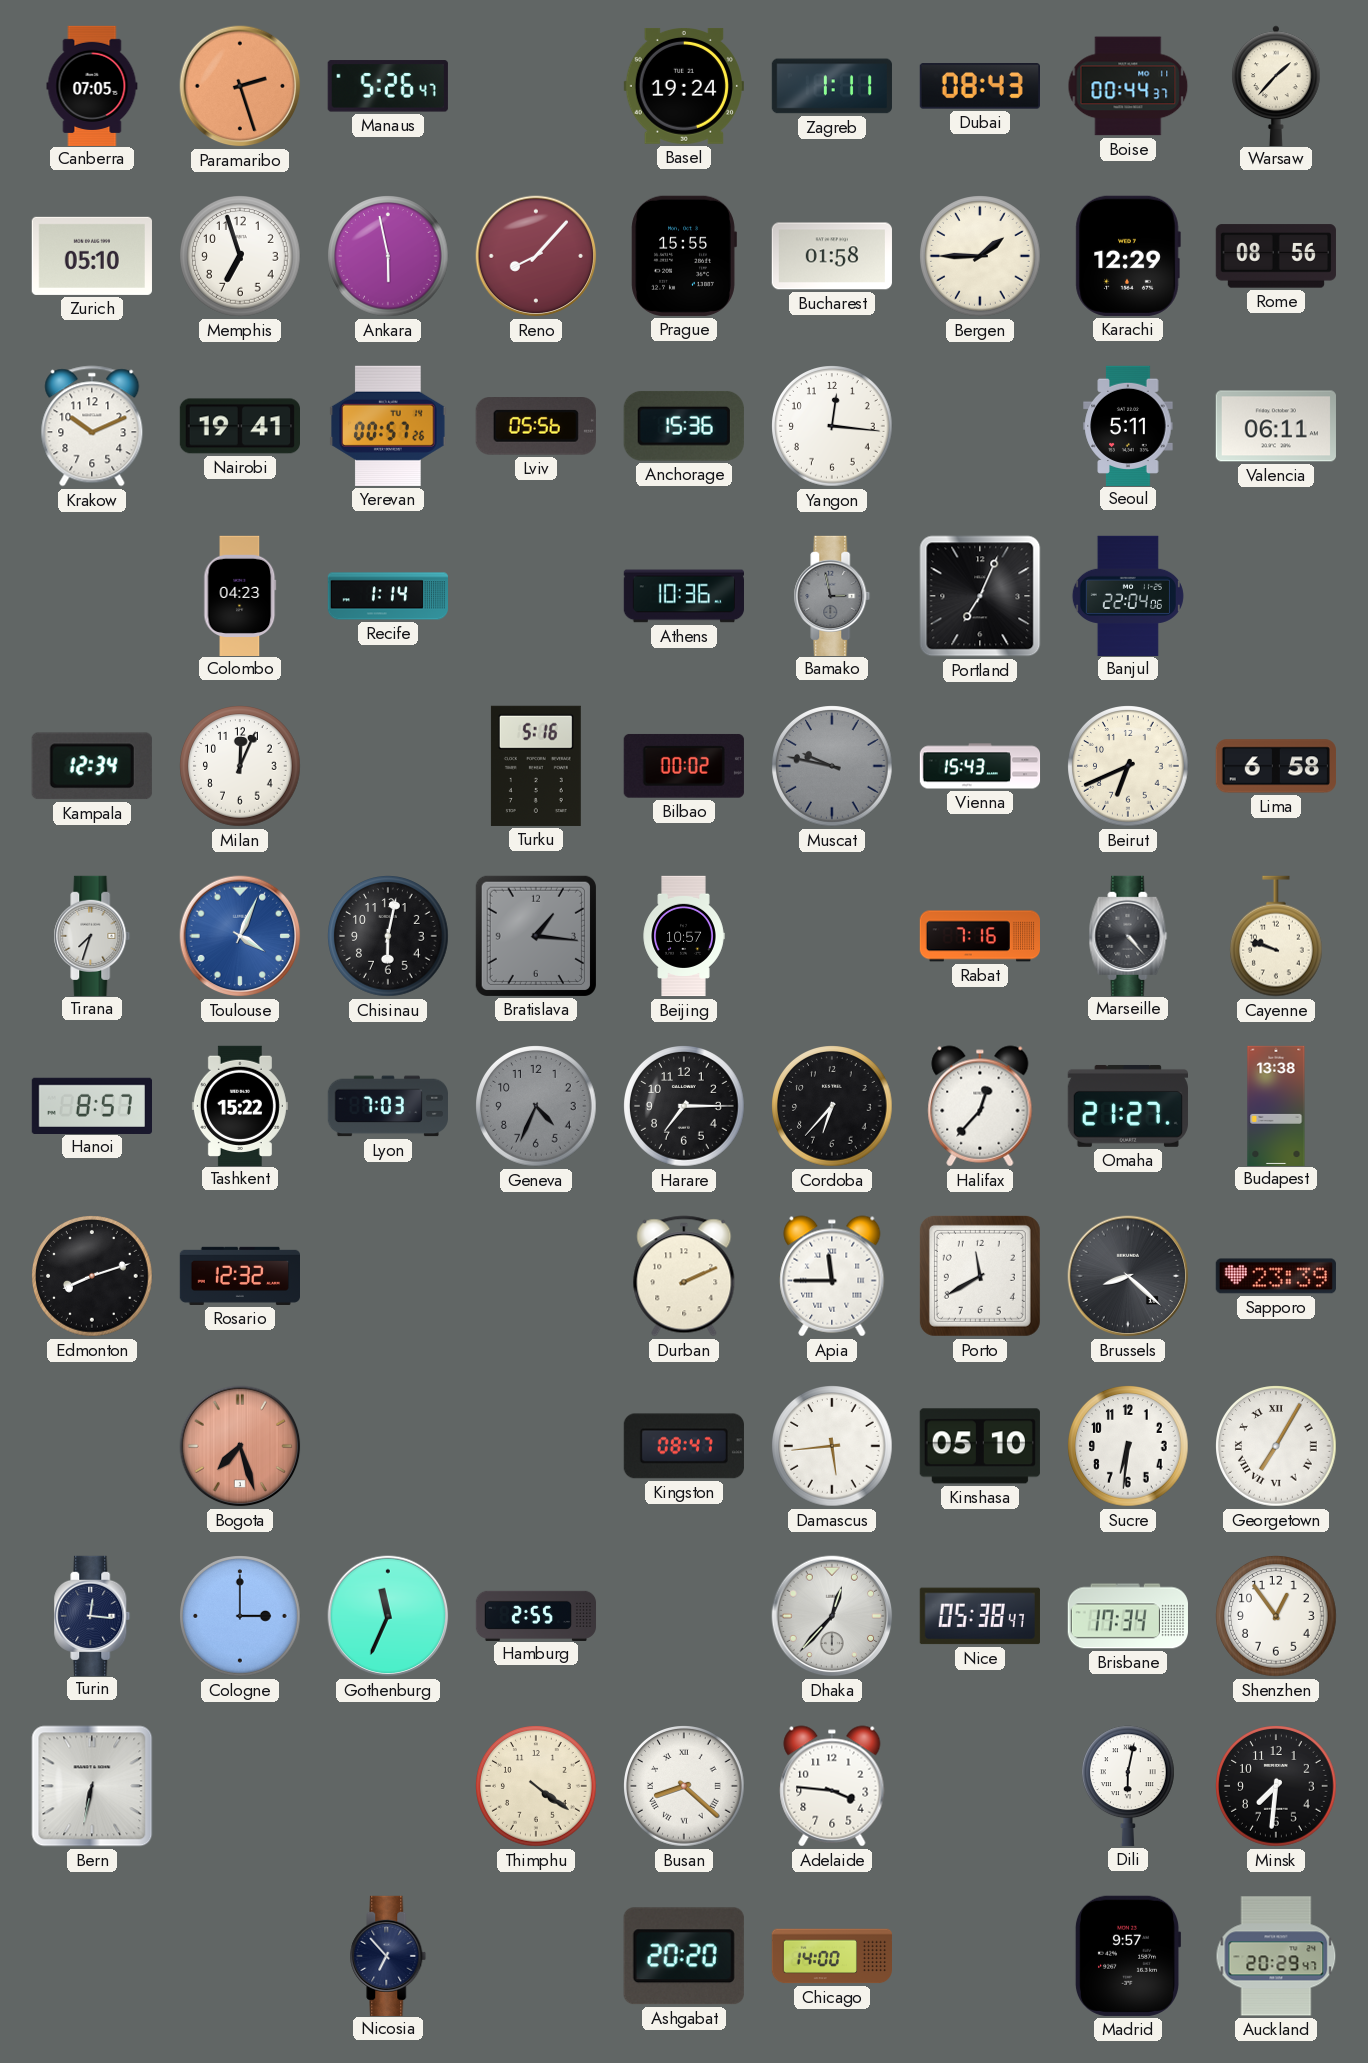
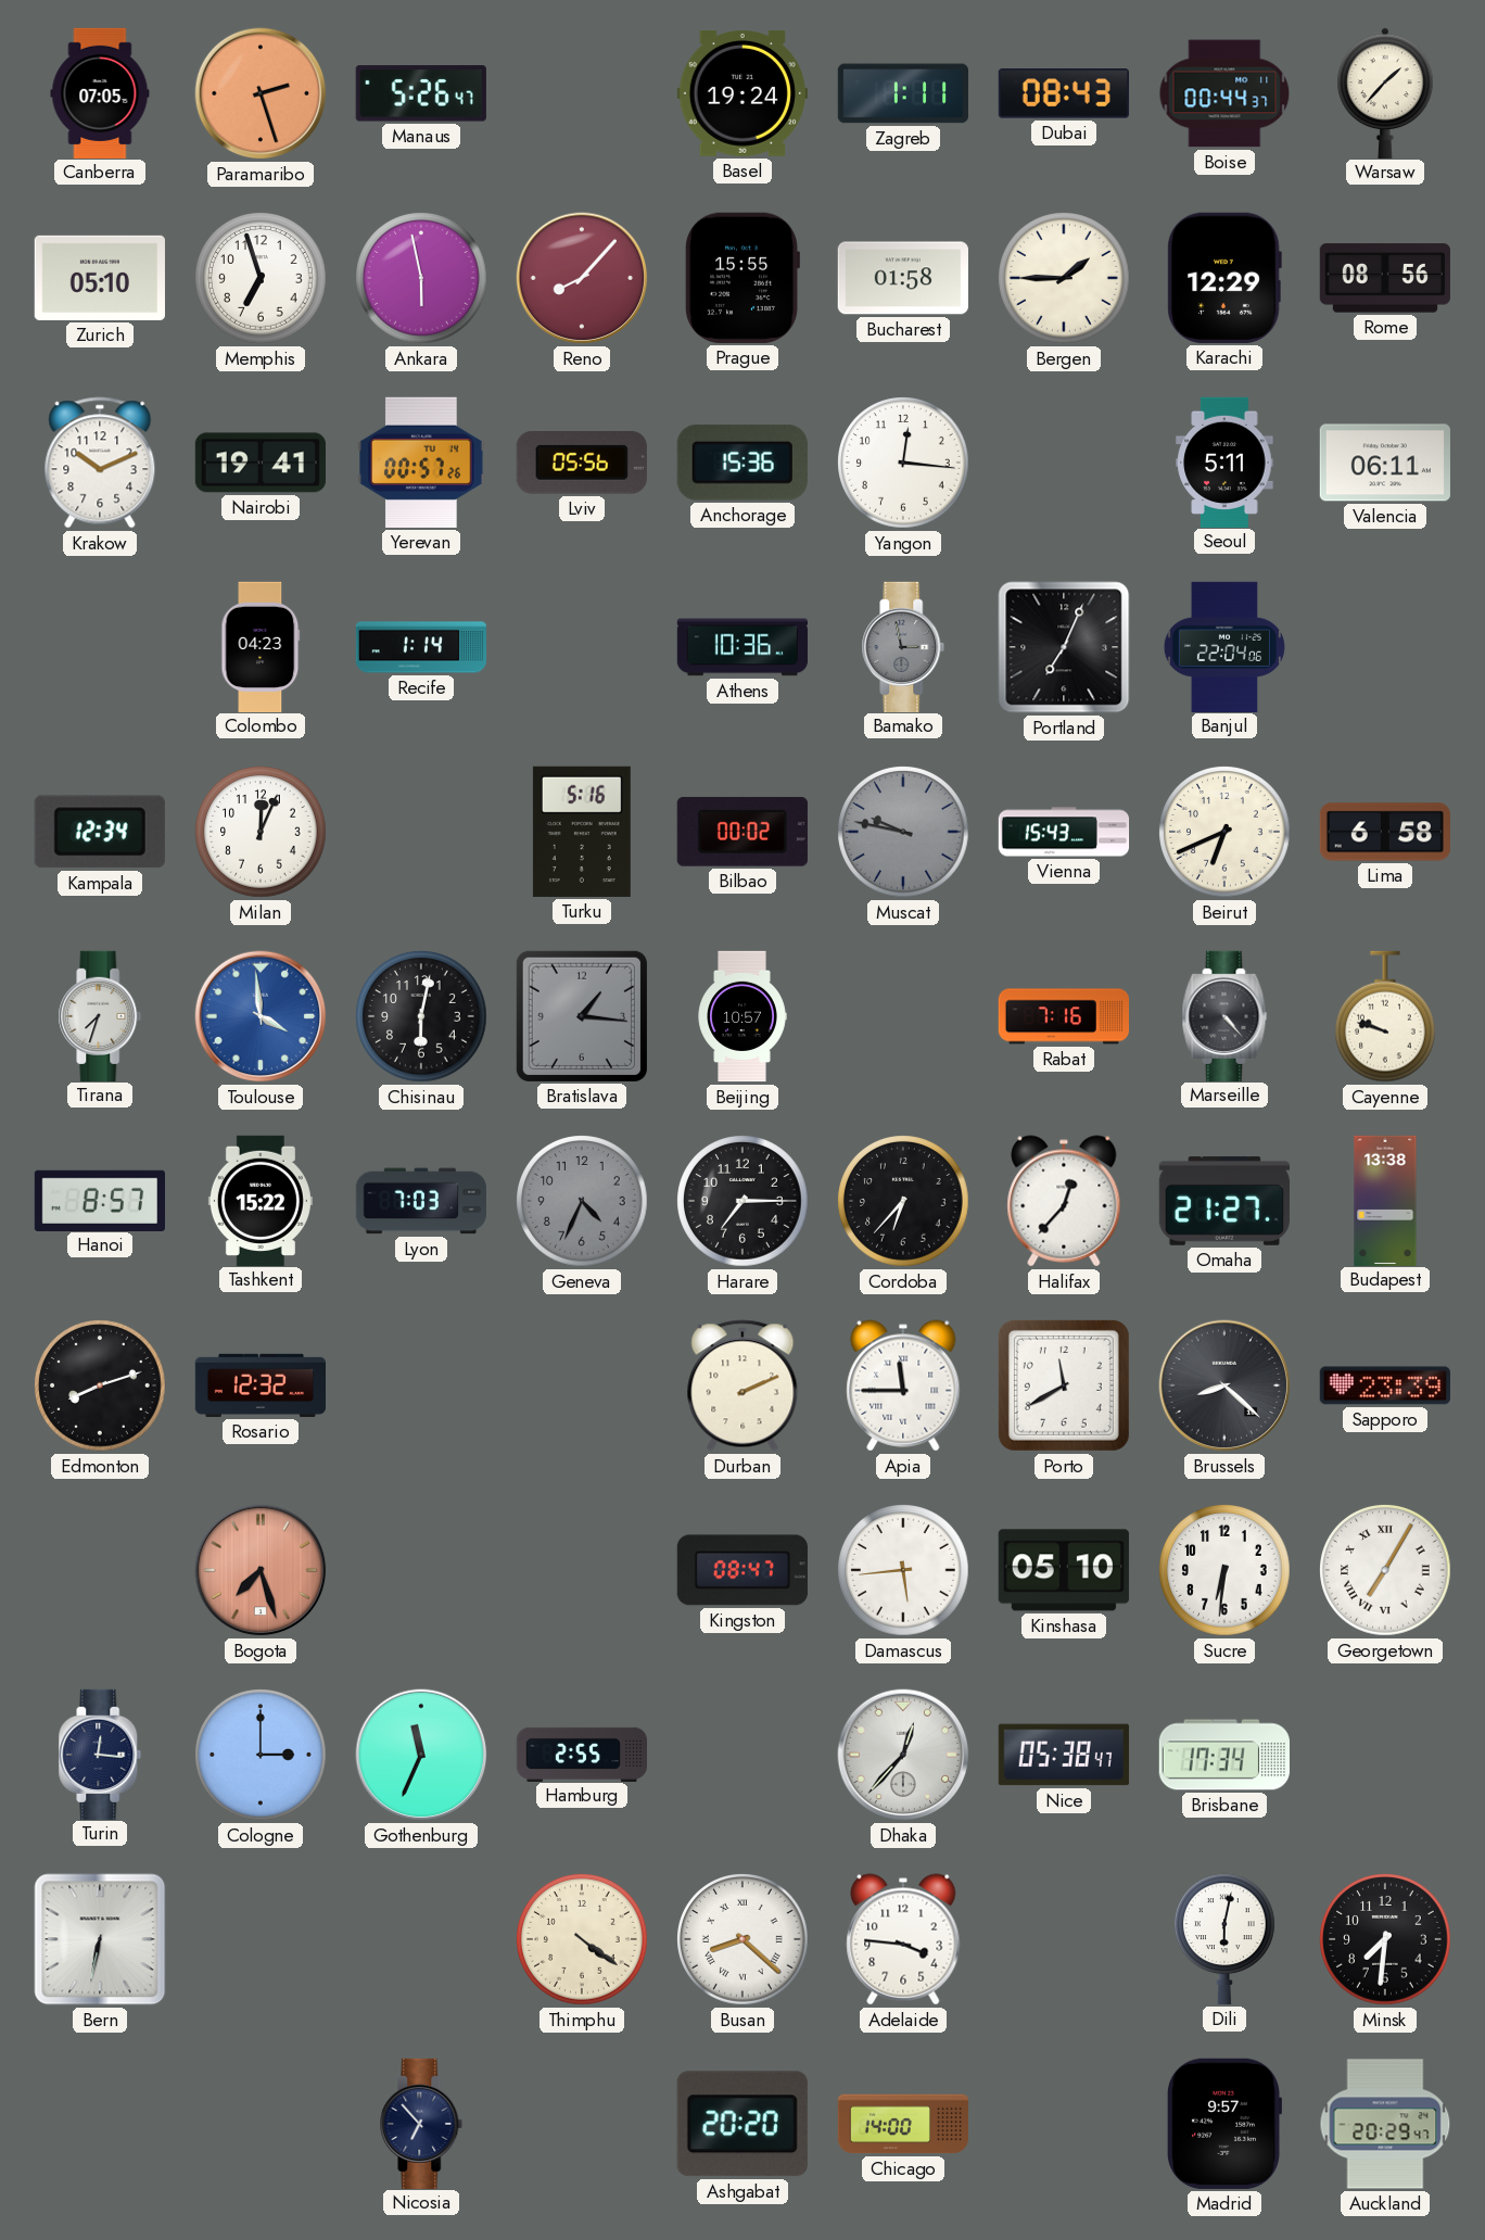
Toulouse: 4:04 -> 3:59
Shenzhen: 12:54 -> none
